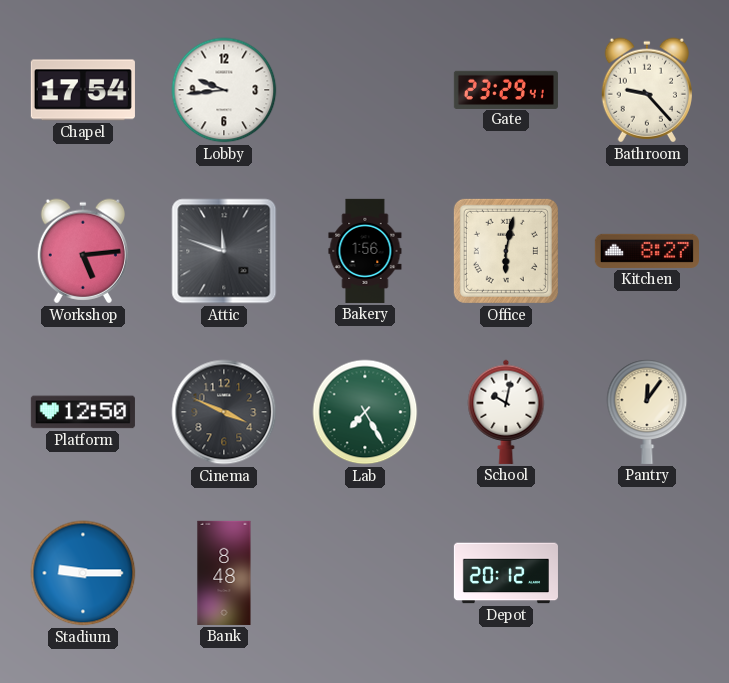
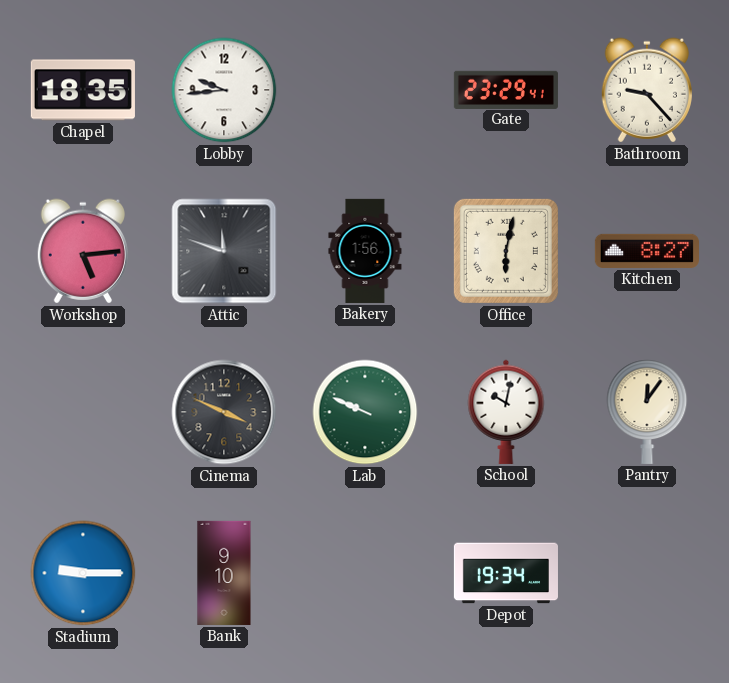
Chapel: 17:54 -> 18:35
Platform: 12:50 -> none
Lab: 7:25 -> 9:49
Bank: 8:48 -> 9:10
Depot: 20:12 -> 19:34
